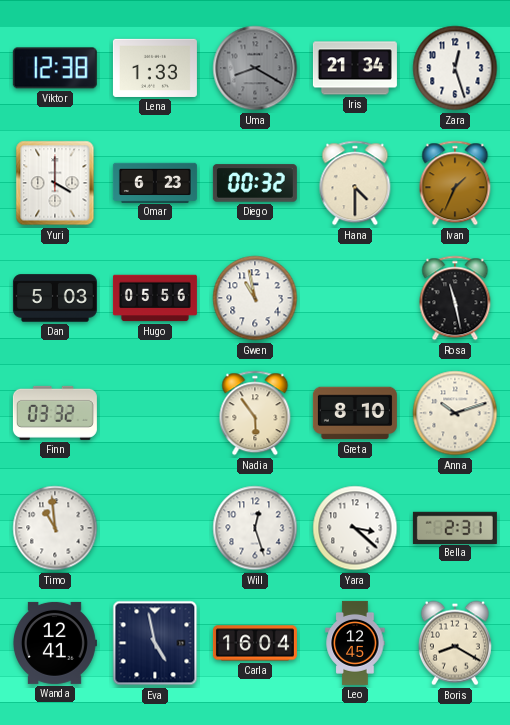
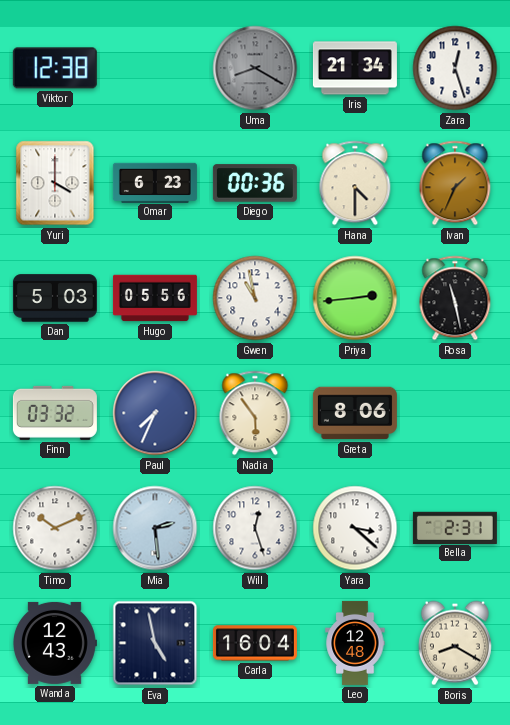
Lena: 1:33 -> none
Diego: 00:32 -> 00:36
Priya: none -> 2:44
Paul: none -> 7:34
Greta: 8:10 -> 8:06
Anna: 10:12 -> none
Timo: 10:59 -> 10:11
Mia: none -> 2:29
Wanda: 12:41 -> 12:43
Leo: 12:45 -> 12:48
